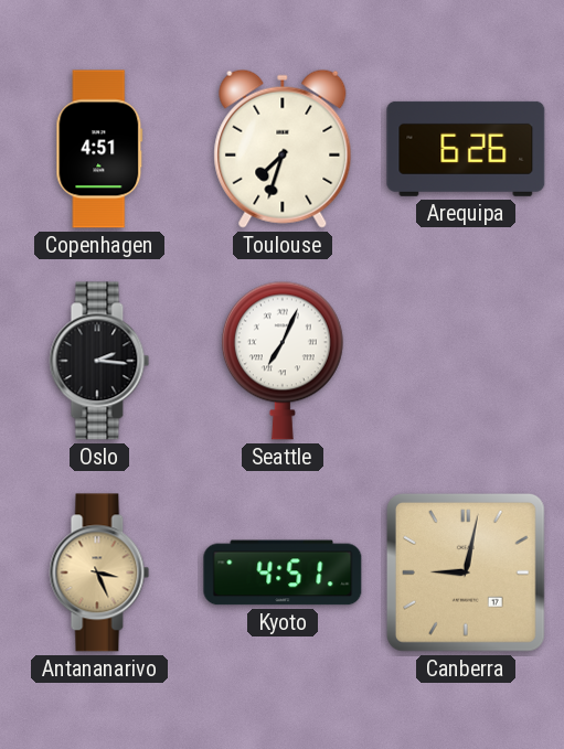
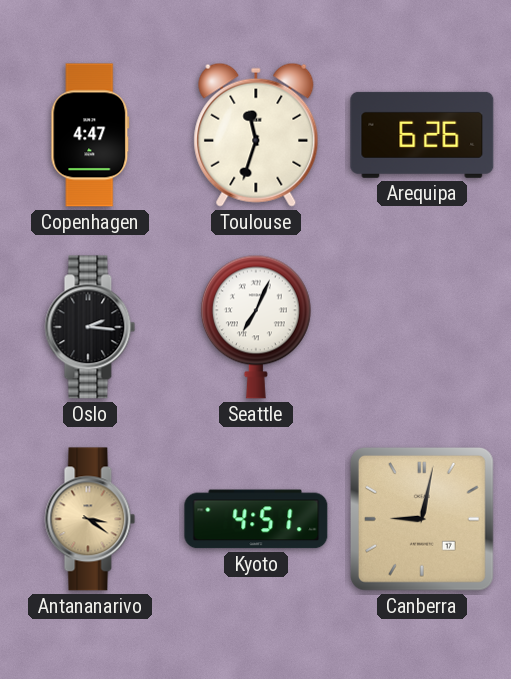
Copenhagen: 4:51 -> 4:47
Toulouse: 7:33 -> 11:33
Antananarivo: 3:26 -> 3:21
